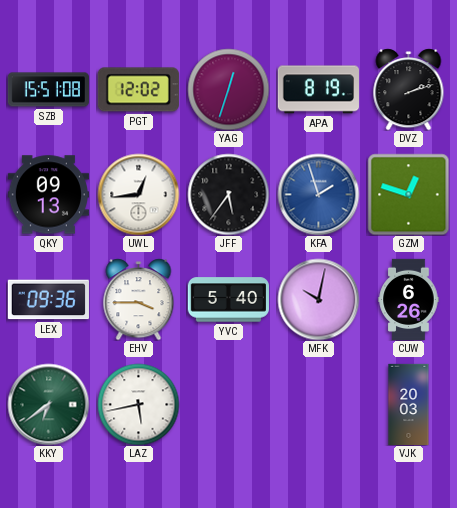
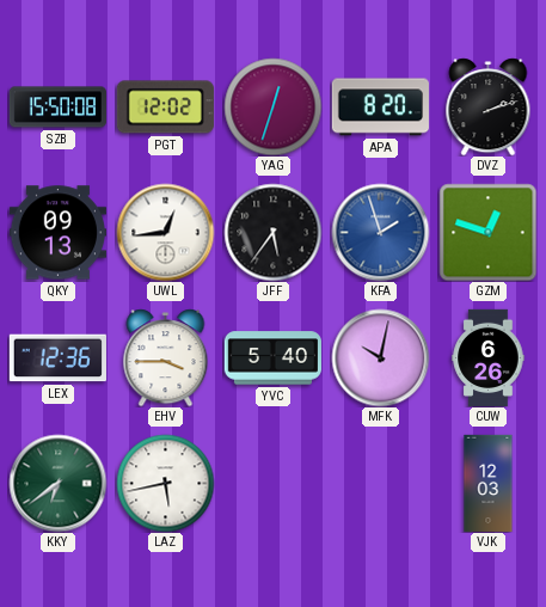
SZB: 15:51 -> 15:50
APA: 8:19 -> 8:20
LEX: 09:36 -> 12:36
VJK: 20:03 -> 12:03
